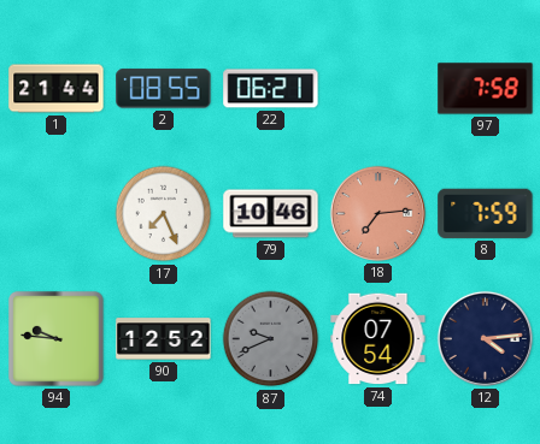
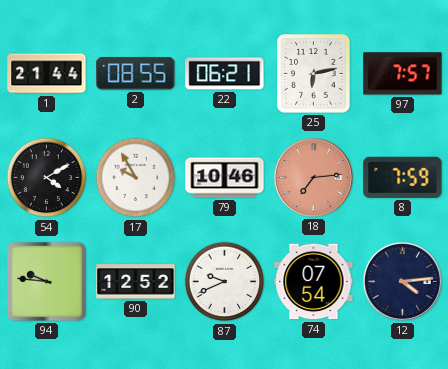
25: none -> 6:13
97: 7:58 -> 7:57
54: none -> 4:10
17: 7:26 -> 9:55
87 dial: grey -> white
